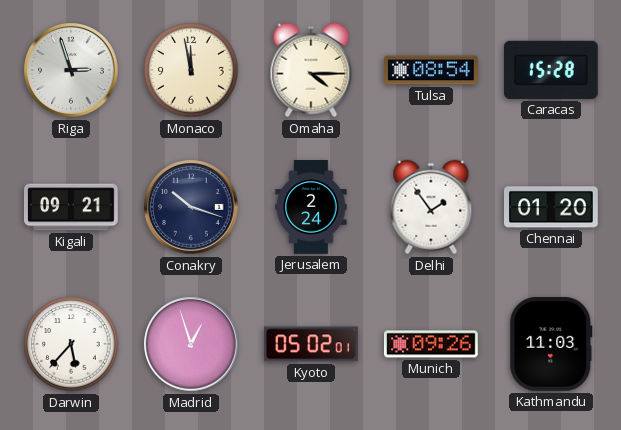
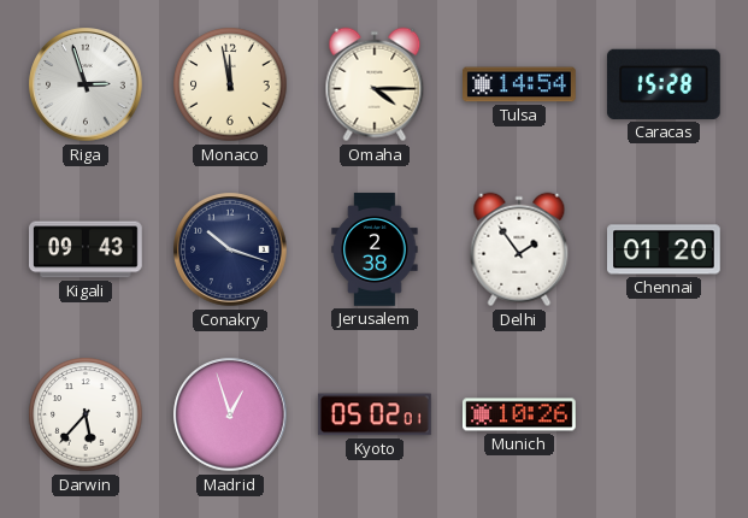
Tulsa: 08:54 -> 14:54
Kigali: 09:21 -> 09:43
Jerusalem: 2:24 -> 2:38
Munich: 09:26 -> 10:26
Kathmandu: 11:03 -> none
